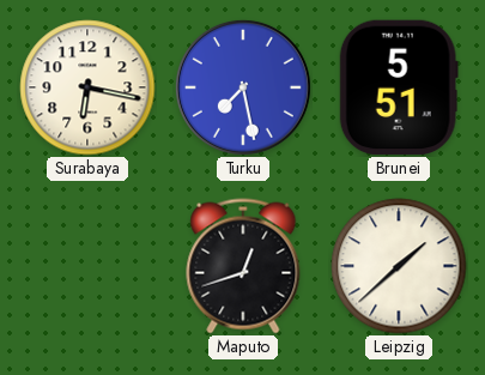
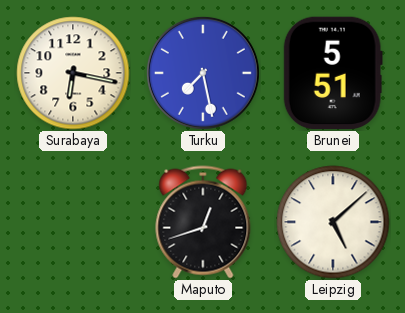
Leipzig: 1:38 -> 5:08
